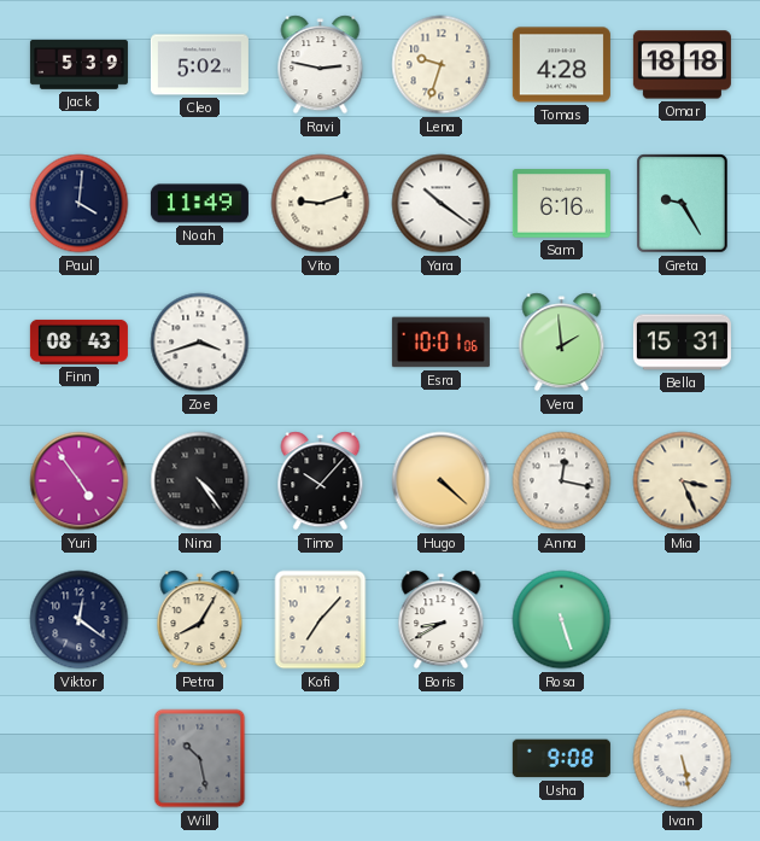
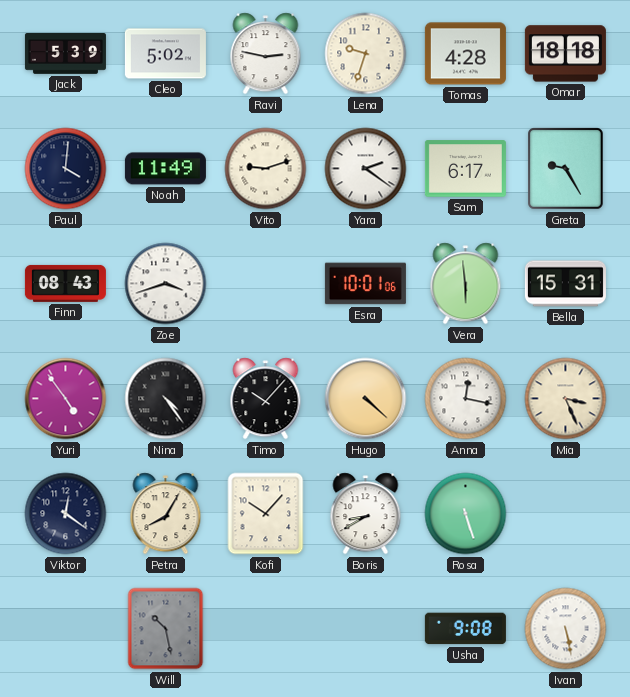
Yara: 10:21 -> 2:21
Sam: 6:16 -> 6:17
Vera: 1:59 -> 5:59
Kofi: 7:07 -> 10:07
